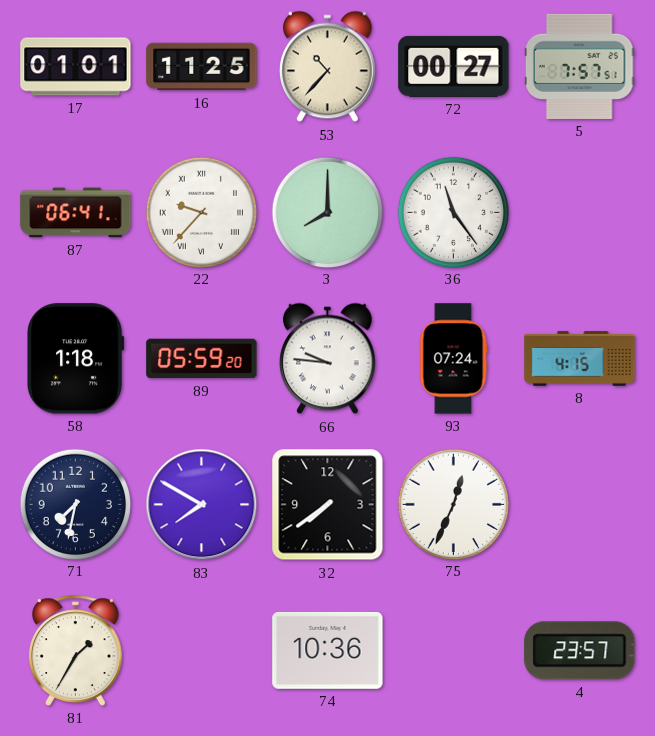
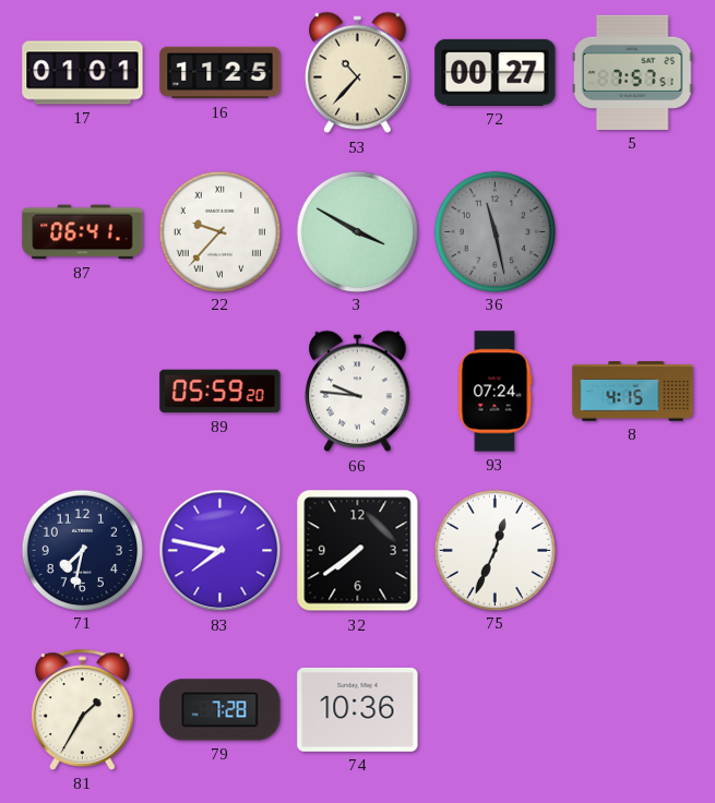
3: 8:00 -> 3:50
36: 11:24 -> 11:28
36 dial: white -> grey
58: 1:18 -> none
83: 7:50 -> 7:47
79: none -> 7:28
4: 23:57 -> none
